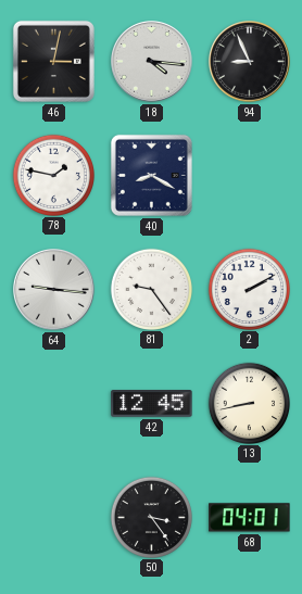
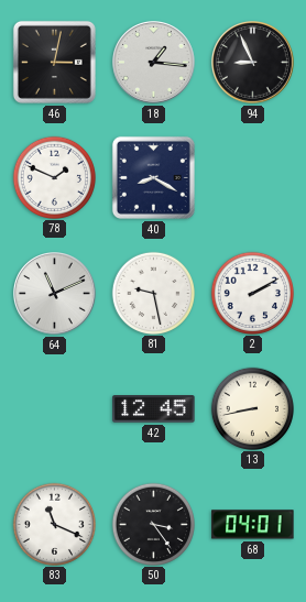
18: 4:16 -> 1:16
78: 1:47 -> 1:49
64: 9:16 -> 11:11
81: 9:24 -> 9:28
83: none -> 11:19
